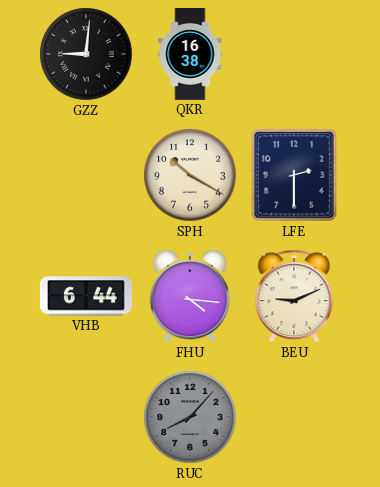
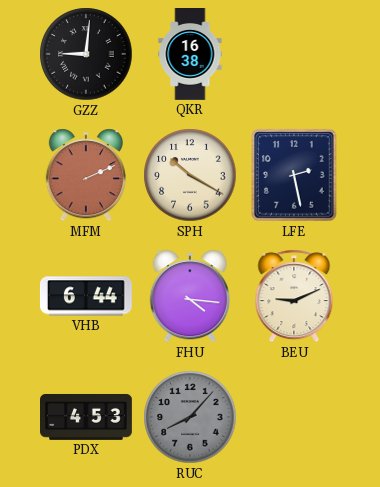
MFM: none -> 2:11
LFE: 2:30 -> 2:28
PDX: none -> 4:53
